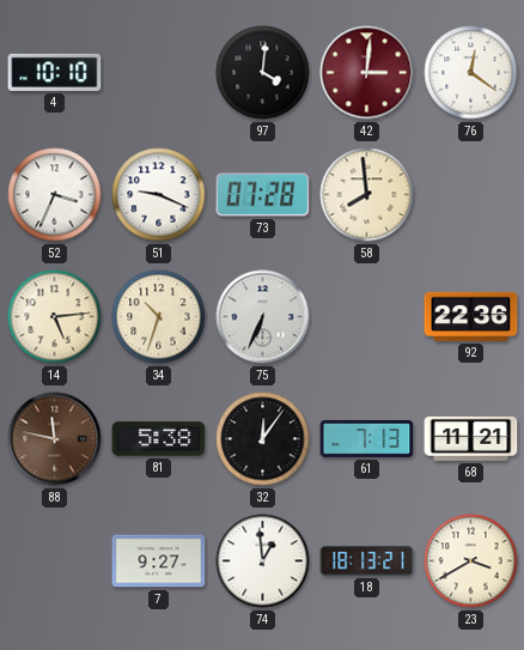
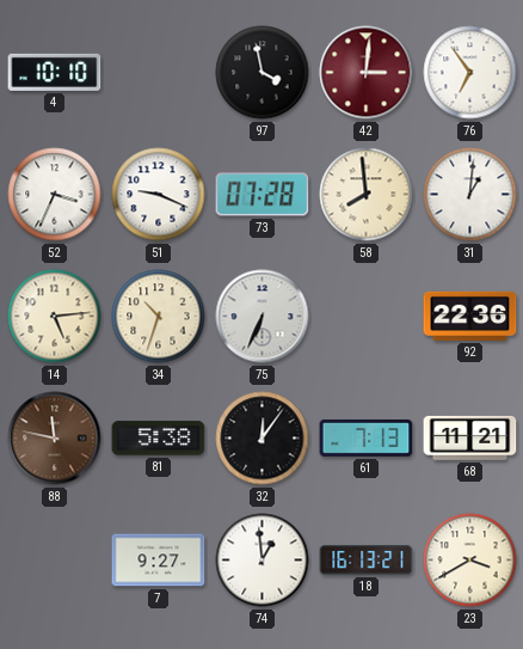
97: 4:01 -> 3:58
76: 12:21 -> 6:54
31: none -> 1:01
18: 18:13 -> 16:13
